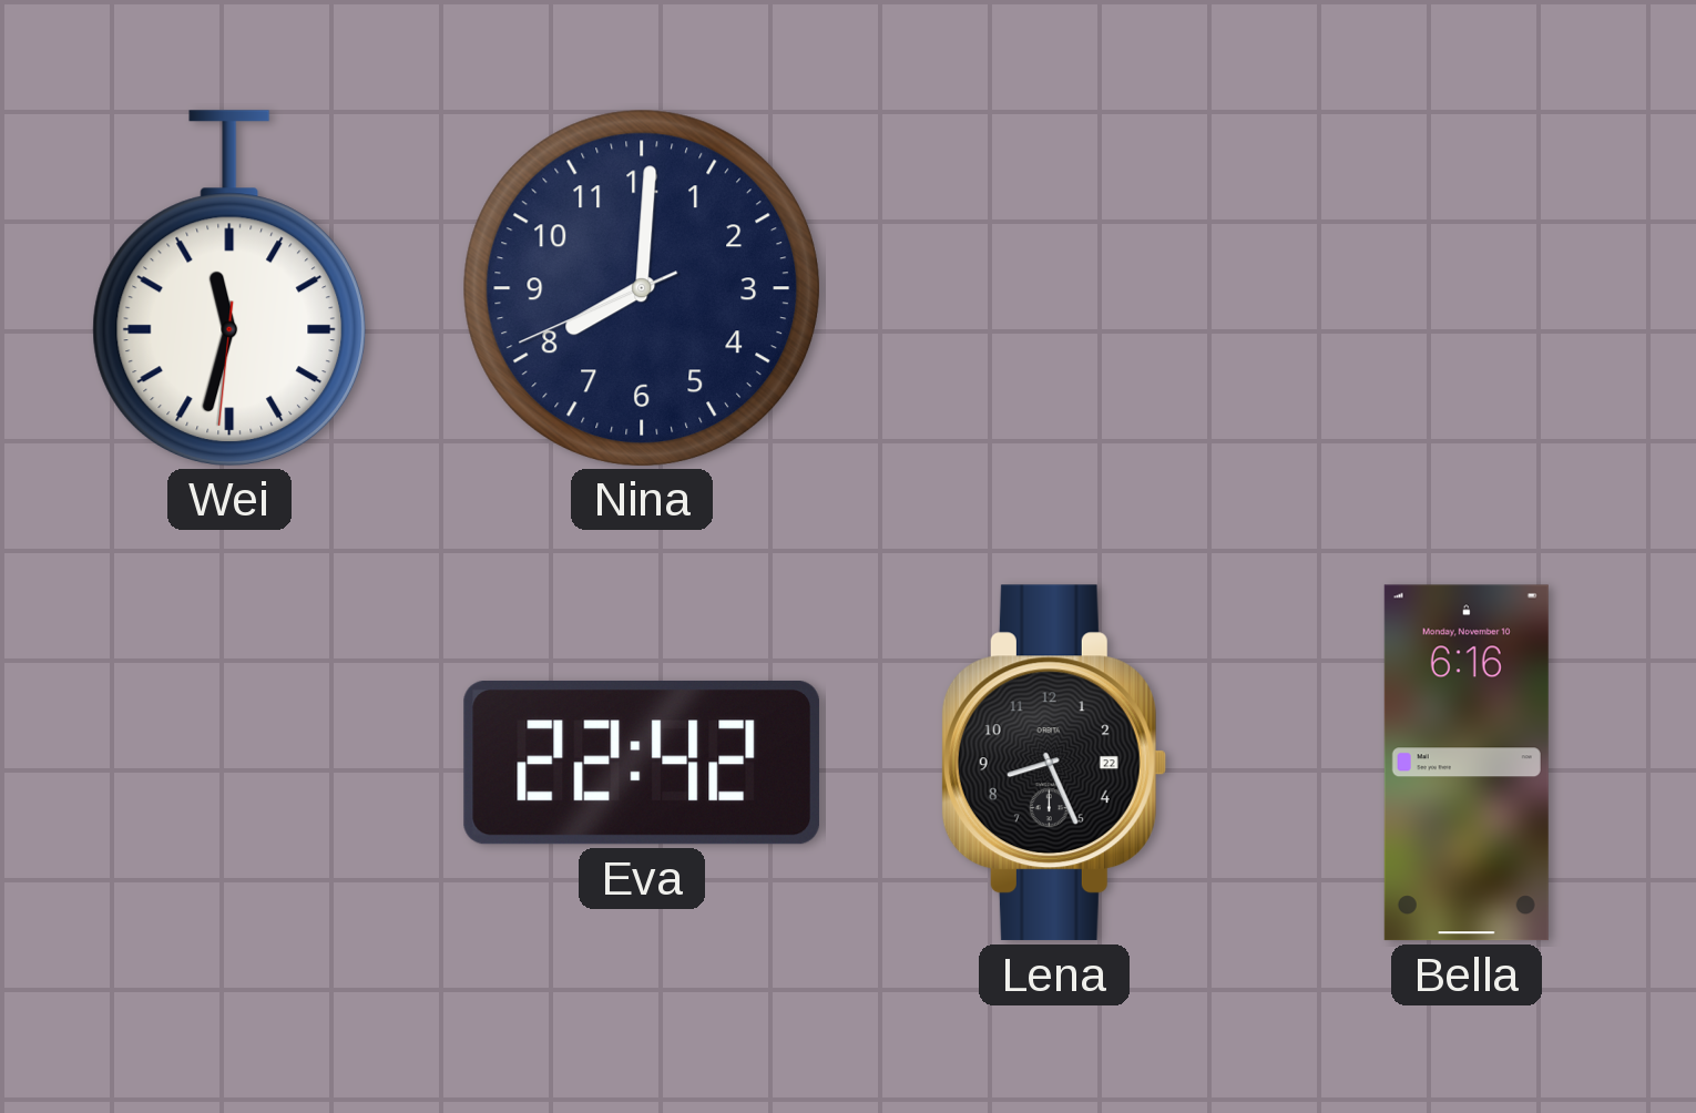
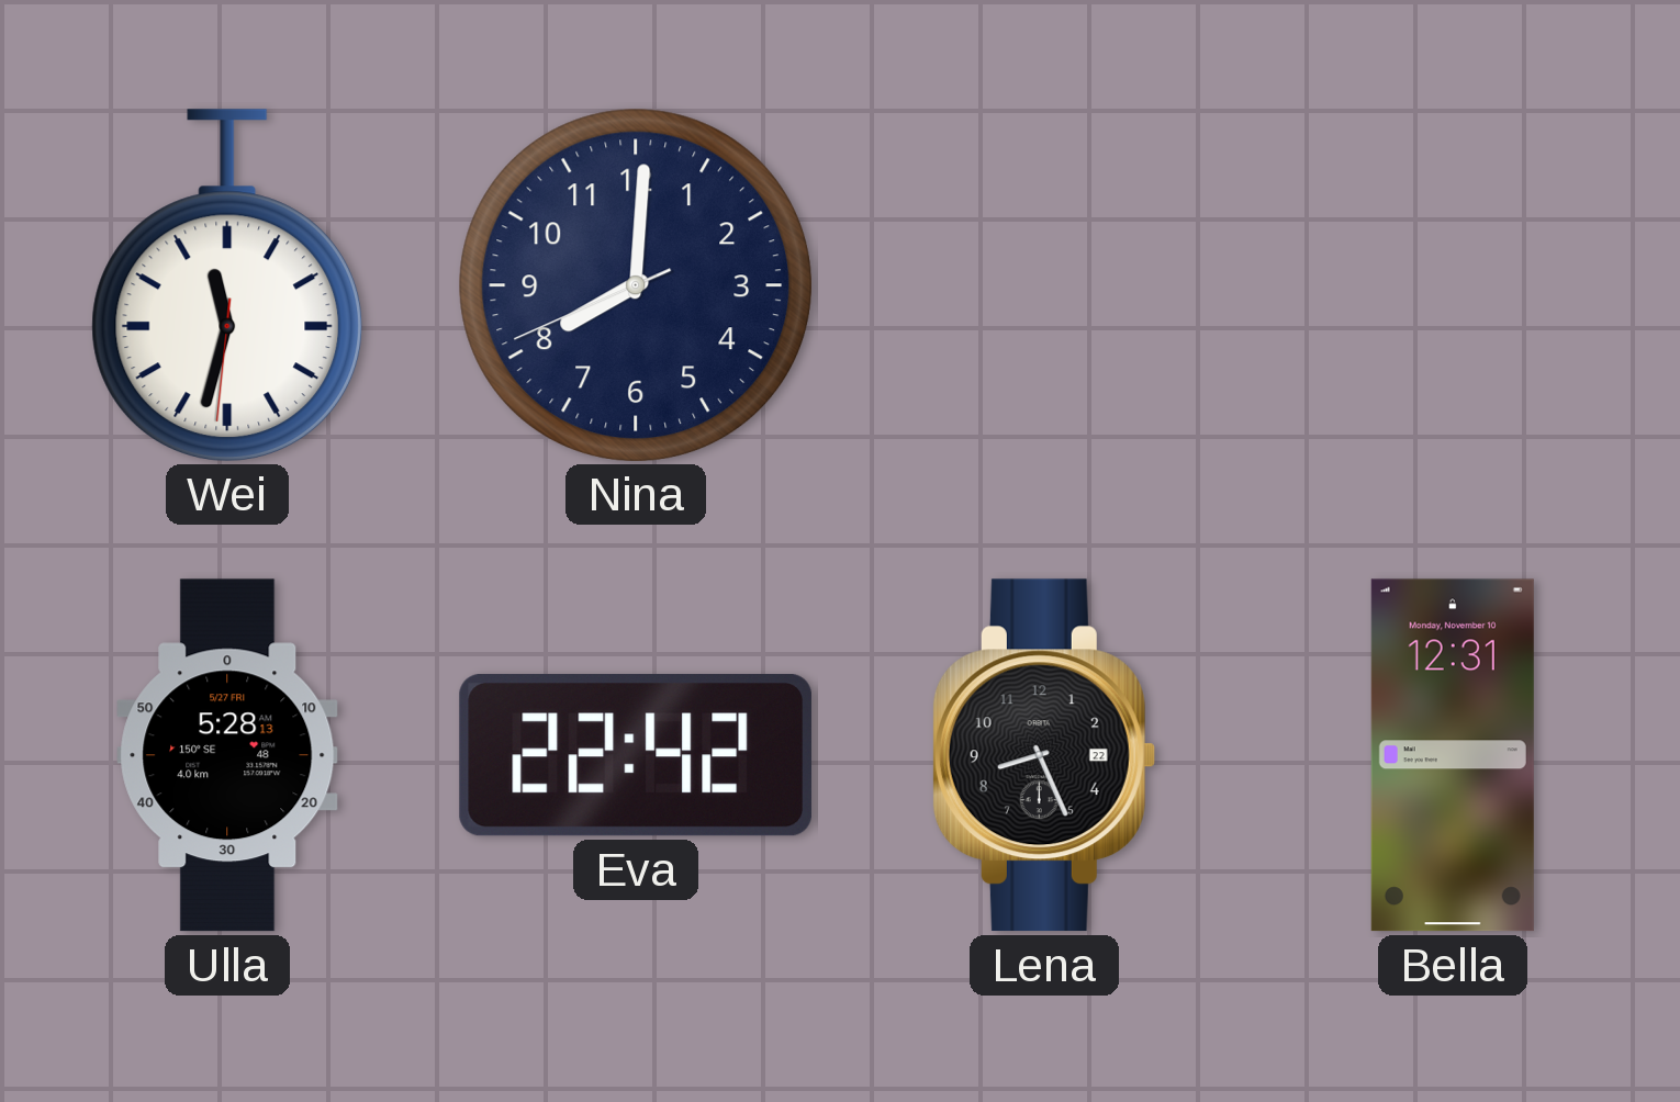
Ulla: none -> 5:28
Bella: 6:16 -> 12:31
